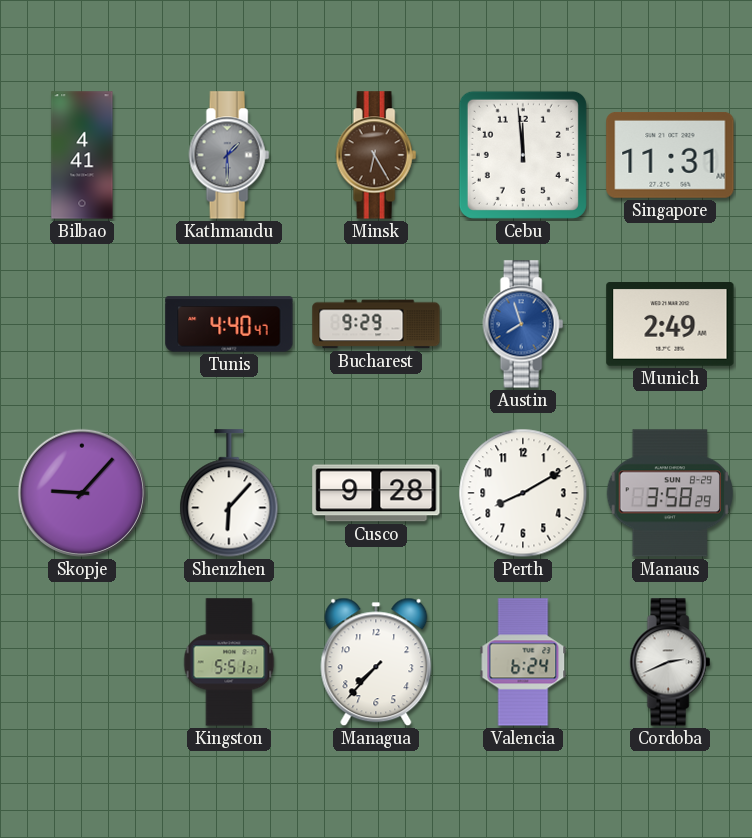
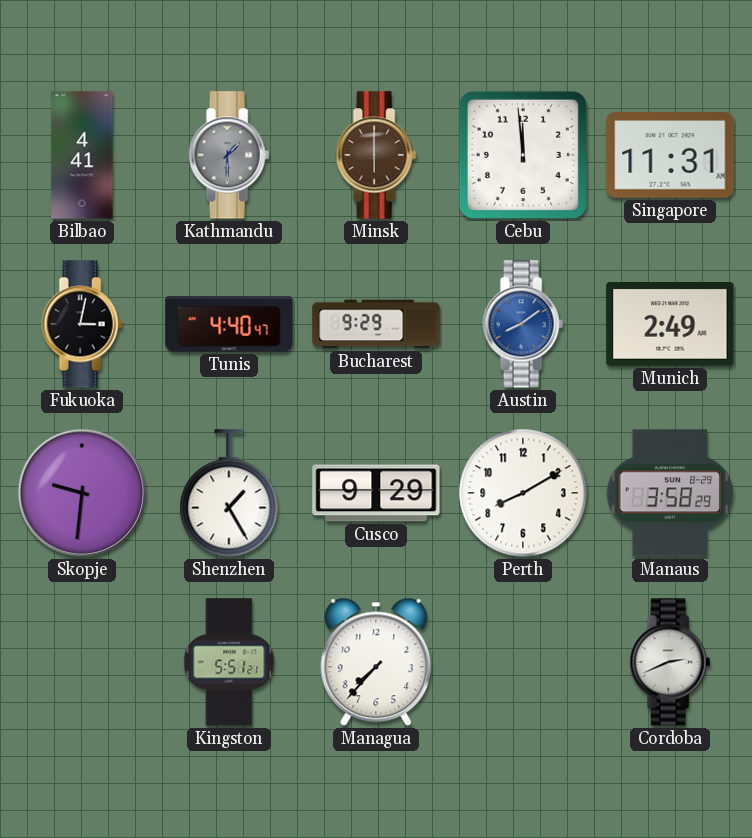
Minsk: 6:25 -> 6:00
Fukuoka: none -> 3:02
Austin: 7:57 -> 8:09
Skopje: 9:07 -> 9:31
Shenzhen: 6:07 -> 1:25
Cusco: 9:28 -> 9:29
Valencia: 6:24 -> none
